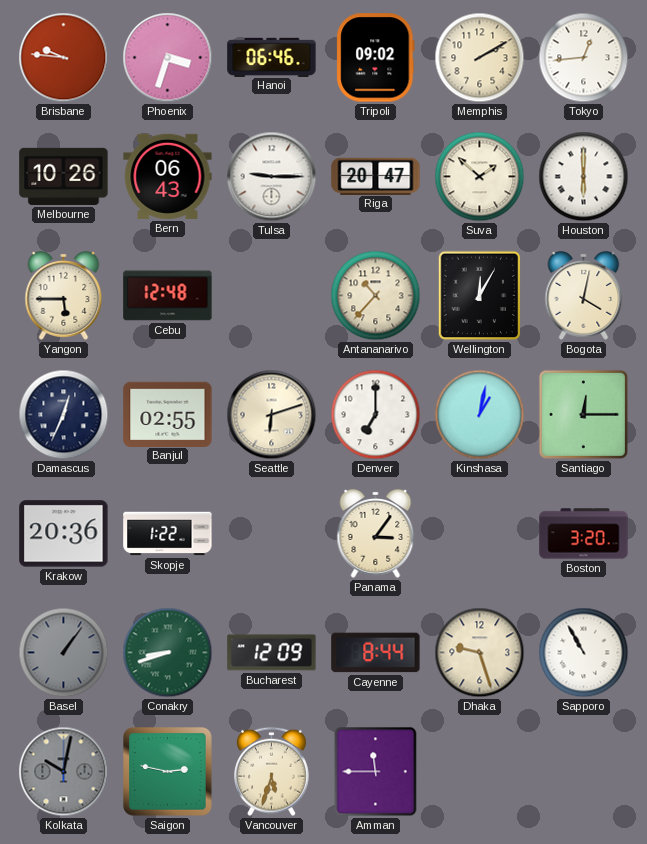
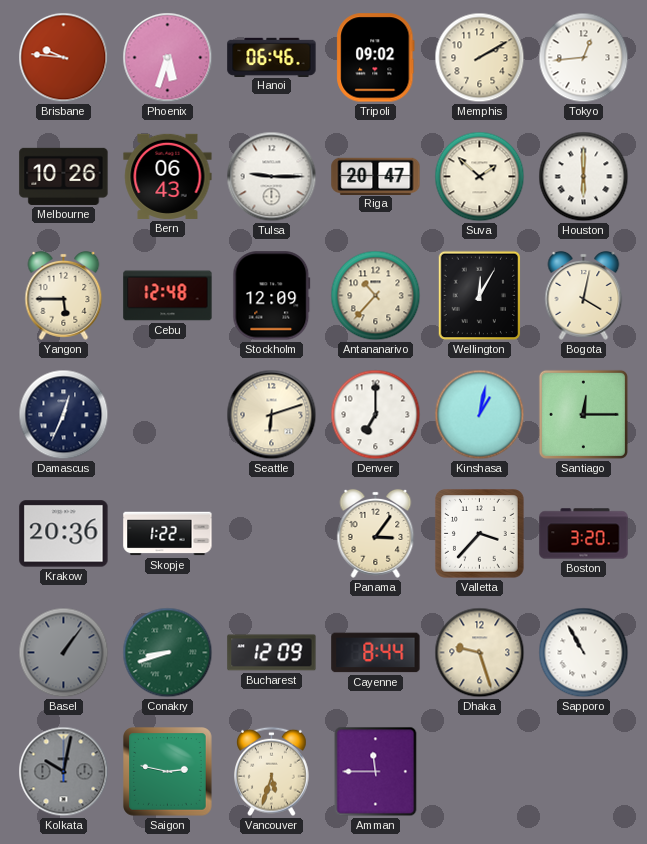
Phoenix: 3:33 -> 5:33
Stockholm: none -> 12:09
Banjul: 02:55 -> none
Valletta: none -> 3:37
